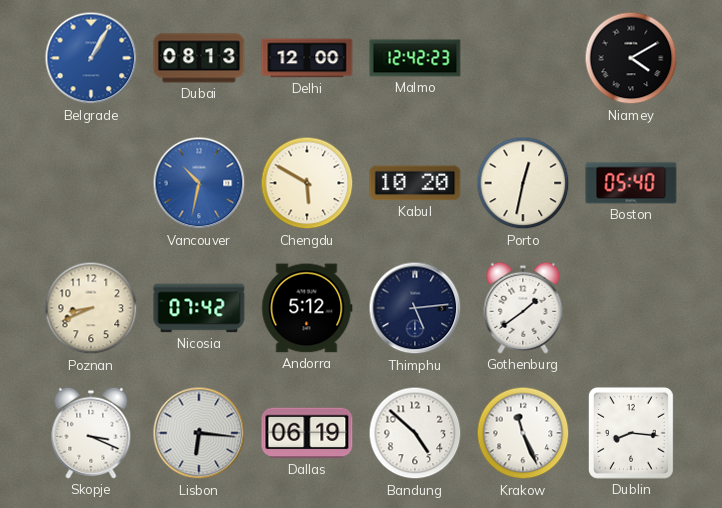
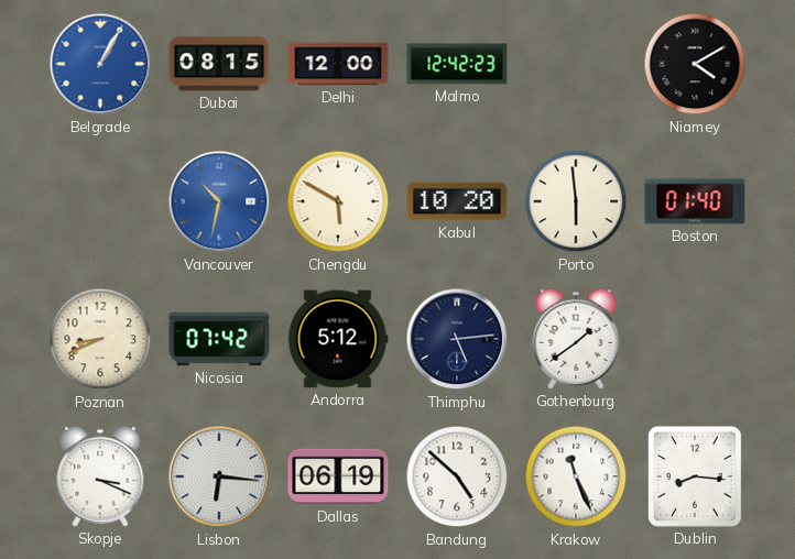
Dubai: 08:13 -> 08:15
Porto: 12:32 -> 5:59
Boston: 05:40 -> 01:40
